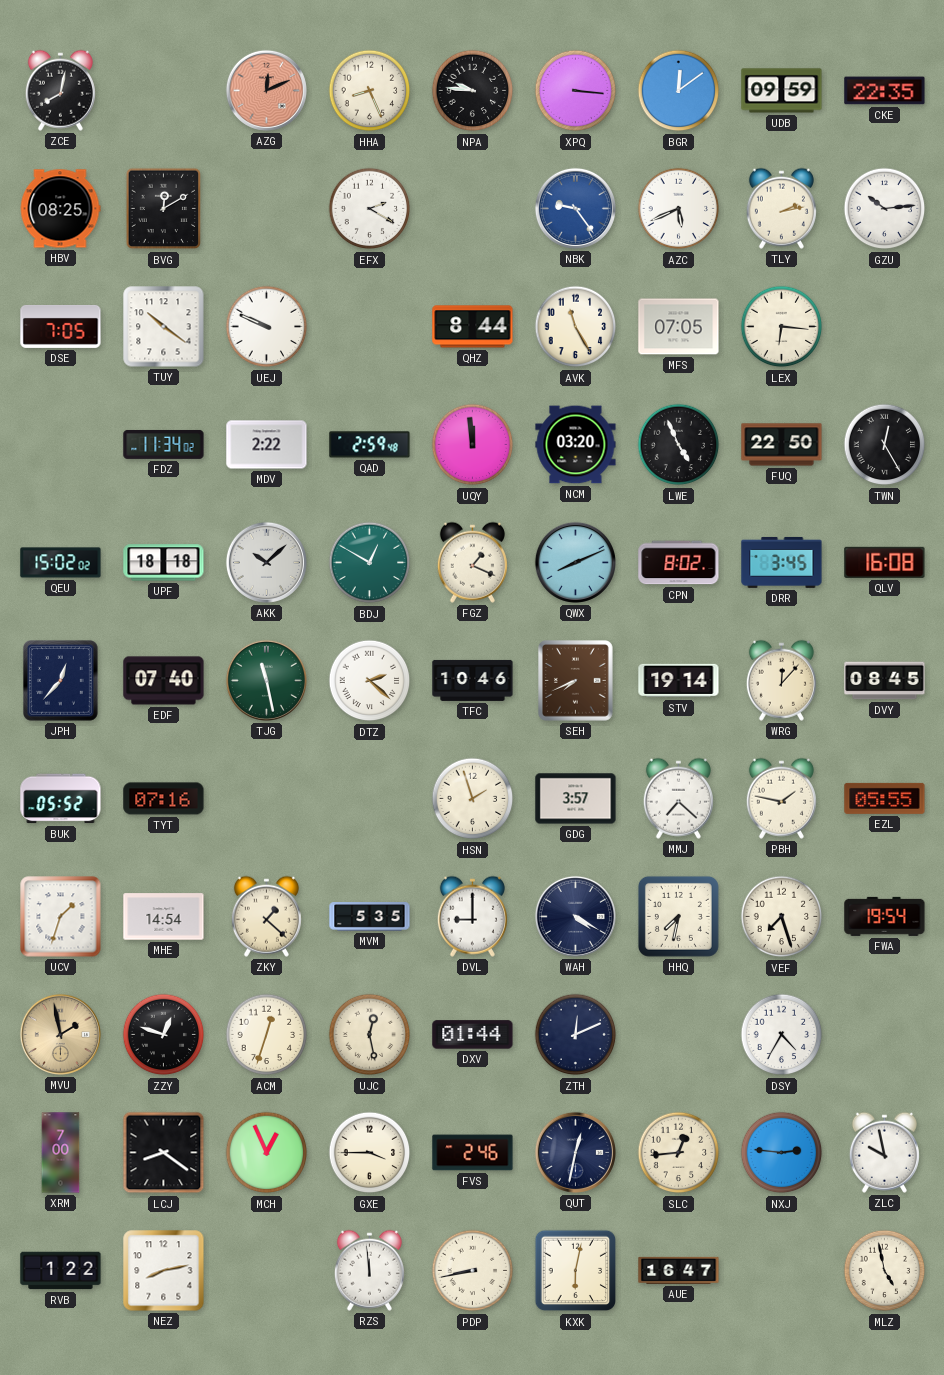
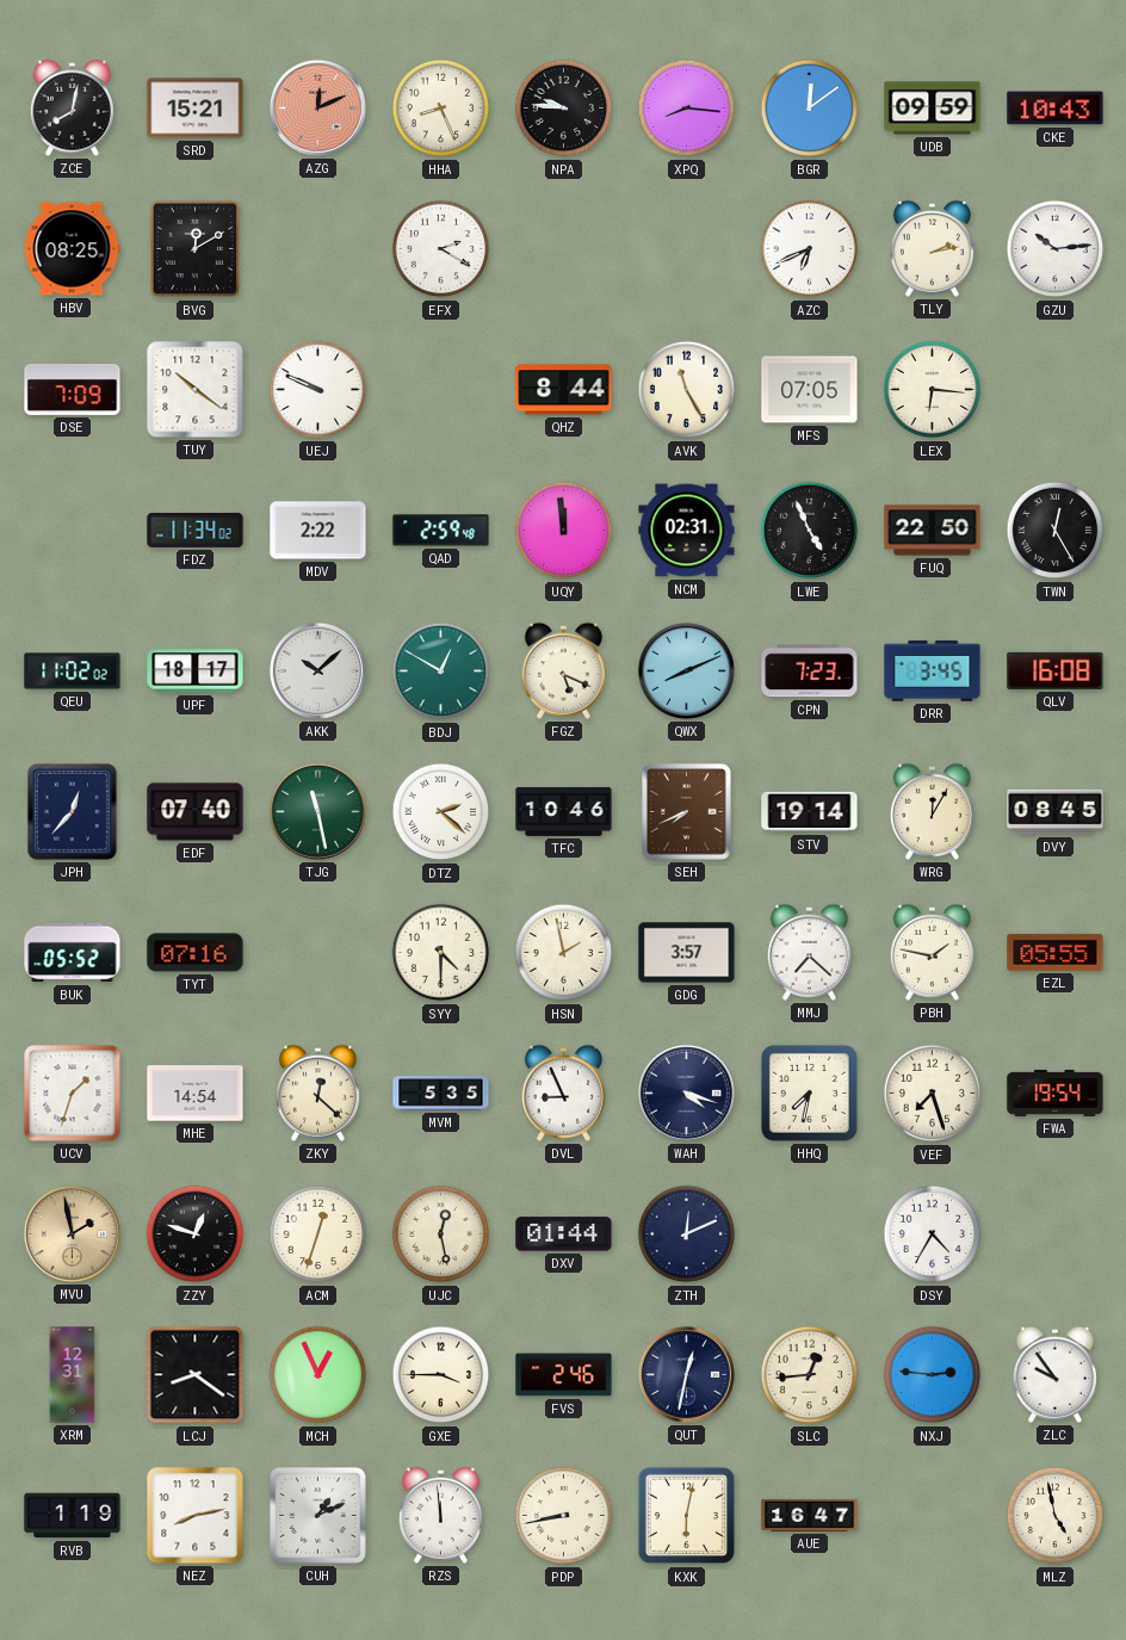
SRD: none -> 15:21
XPQ: 3:16 -> 8:16
CKE: 22:35 -> 10:43
NBK: 9:24 -> none
AZC: 5:41 -> 6:41
DSE: 7:05 -> 7:09
NCM: 03:20 -> 02:31
QEU: 15:02 -> 11:02
UPF: 18:18 -> 18:17
FGZ: 1:19 -> 5:19
CPN: 8:02 -> 7:23
WRG: 12:07 -> 12:05
SYY: none -> 4:30
HSN: 1:57 -> 1:58
ZKY: 1:22 -> 12:22
DVL: 9:00 -> 8:56
WAH: 4:20 -> 4:18
XRM: 7:00 -> 12:31
ZLC: 9:58 -> 9:54
RVB: 1:22 -> 1:19
CUH: none -> 1:11
